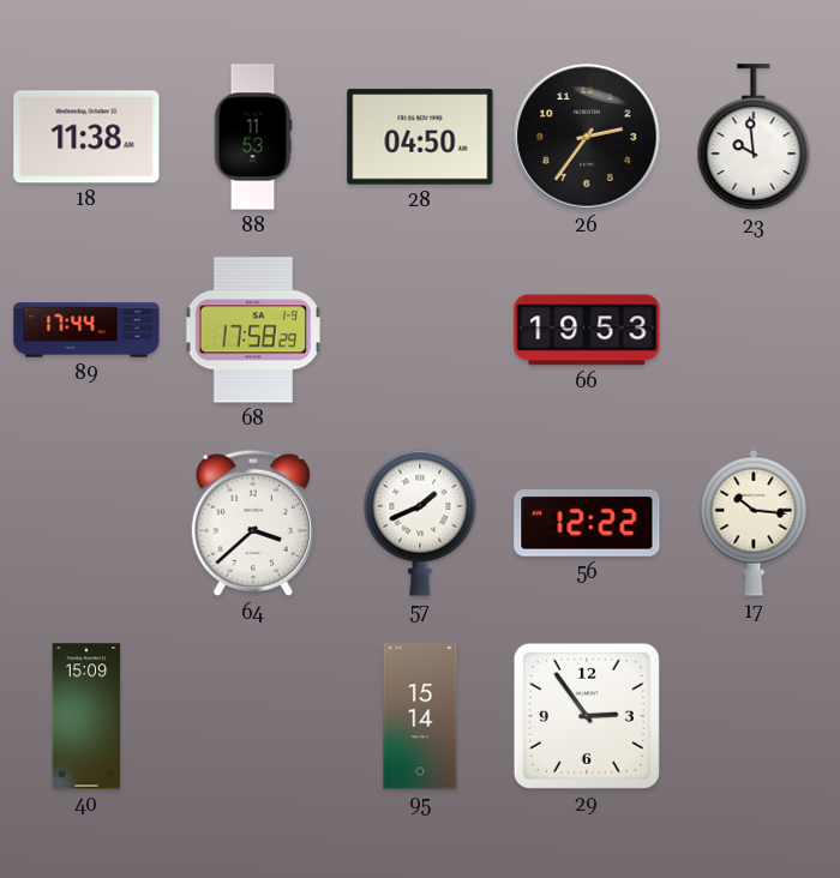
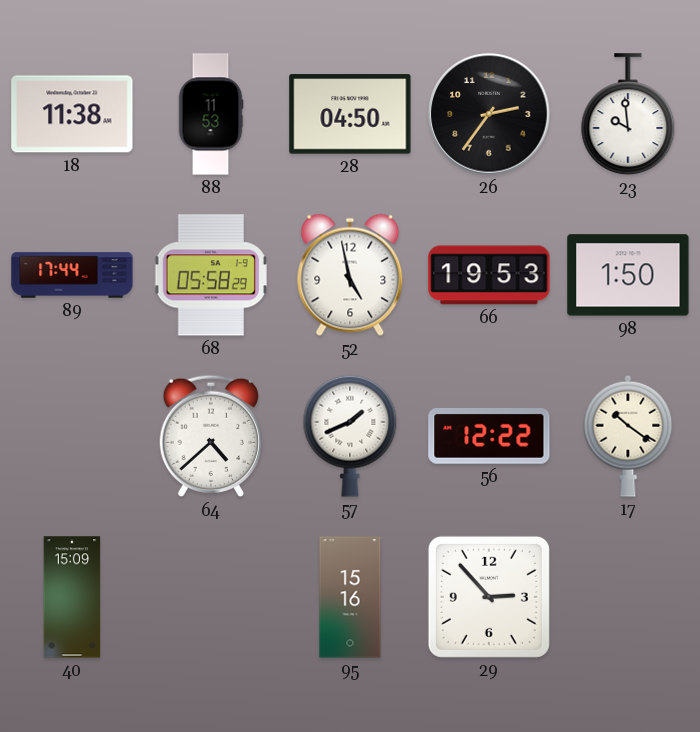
68: 17:58 -> 05:58
52: none -> 4:58
98: none -> 1:50
64: 3:38 -> 4:38
17: 10:16 -> 10:21
95: 15:14 -> 15:16
29: 2:54 -> 2:53
